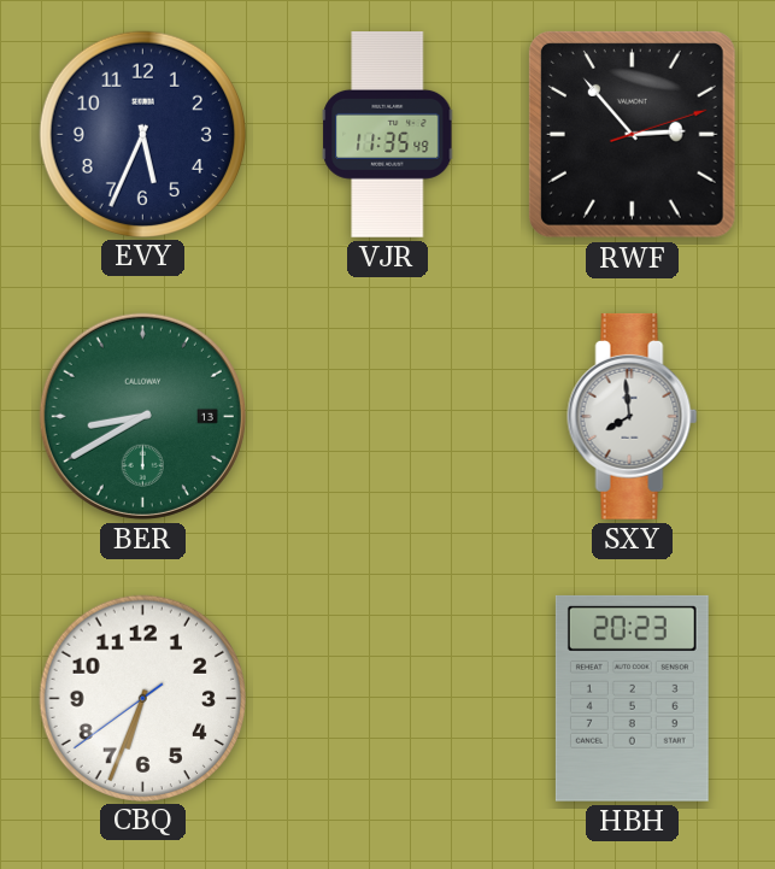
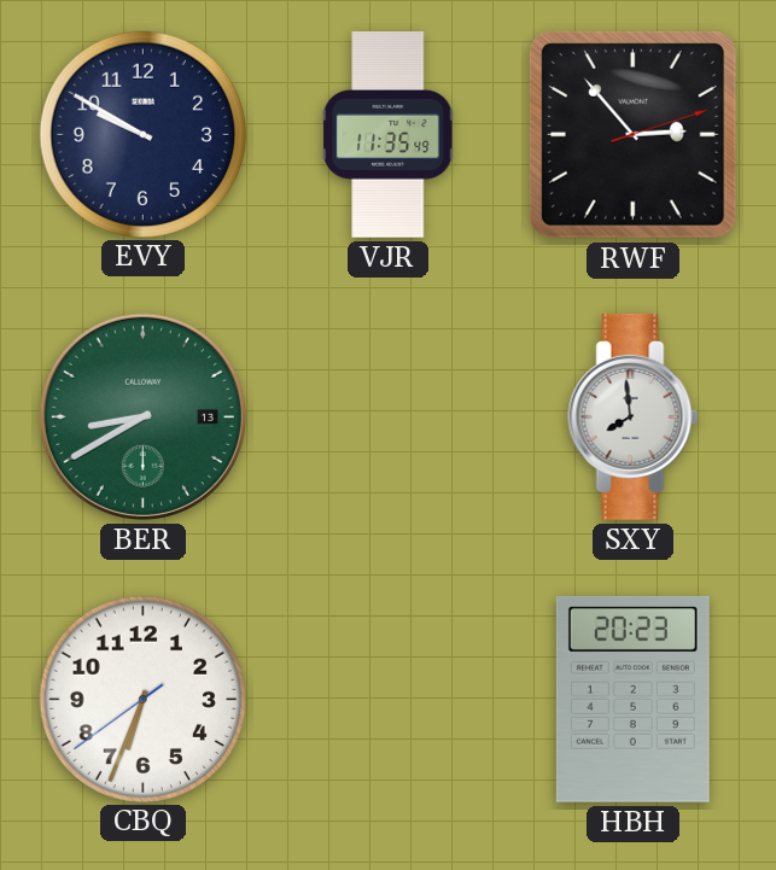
EVY: 5:34 -> 9:50
